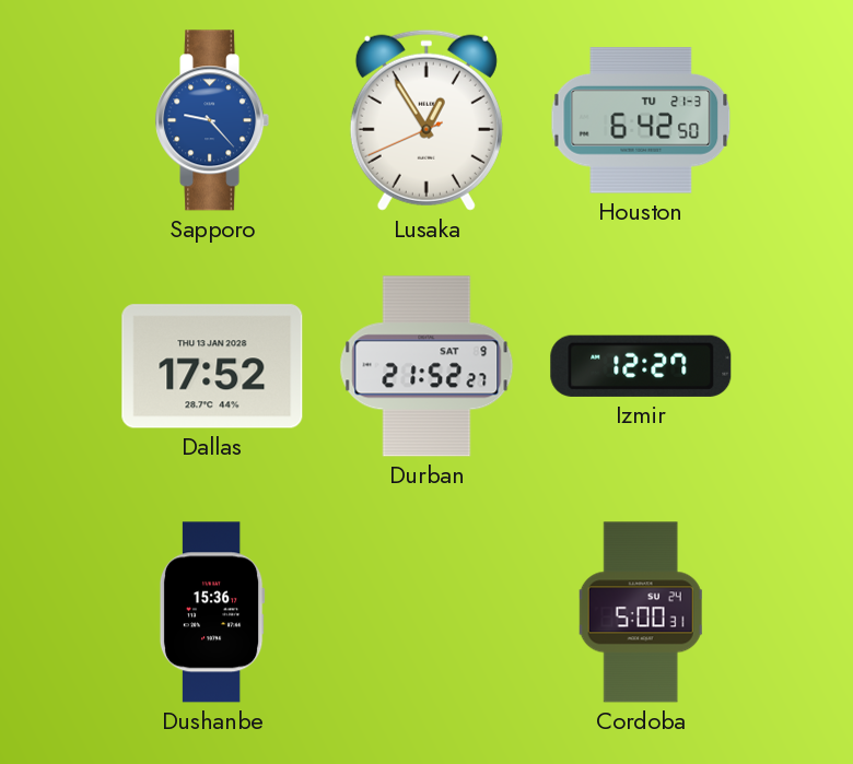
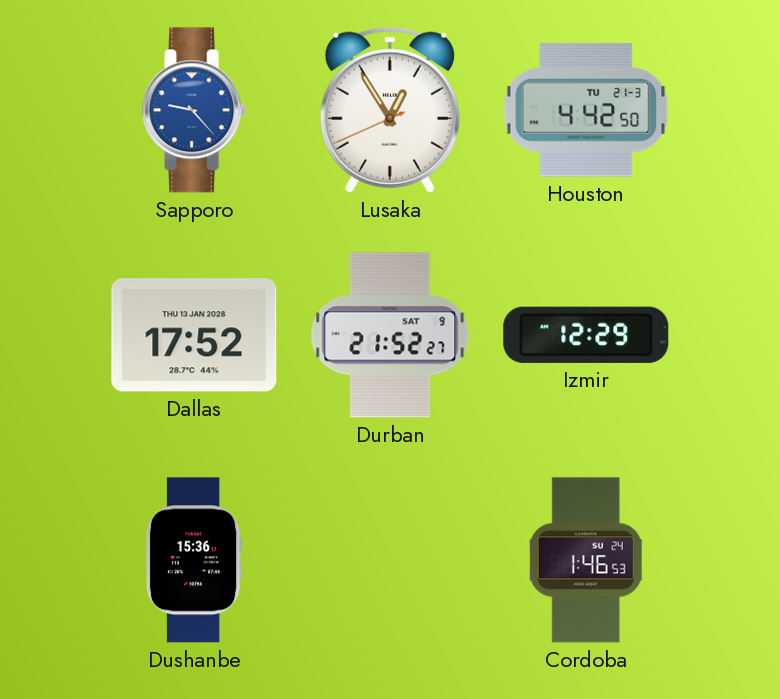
Houston: 6:42 -> 4:42
Izmir: 12:27 -> 12:29
Cordoba: 5:00 -> 1:46
